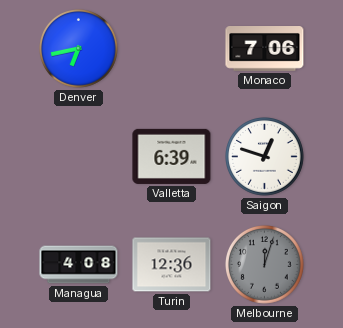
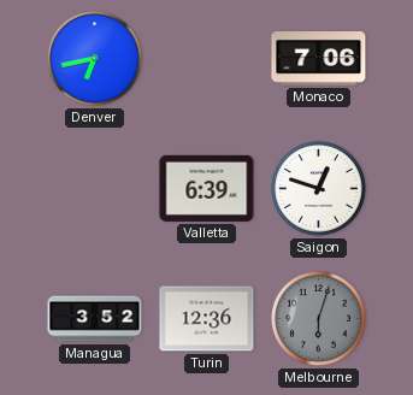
Managua: 4:08 -> 3:52
Melbourne: 12:03 -> 6:03
